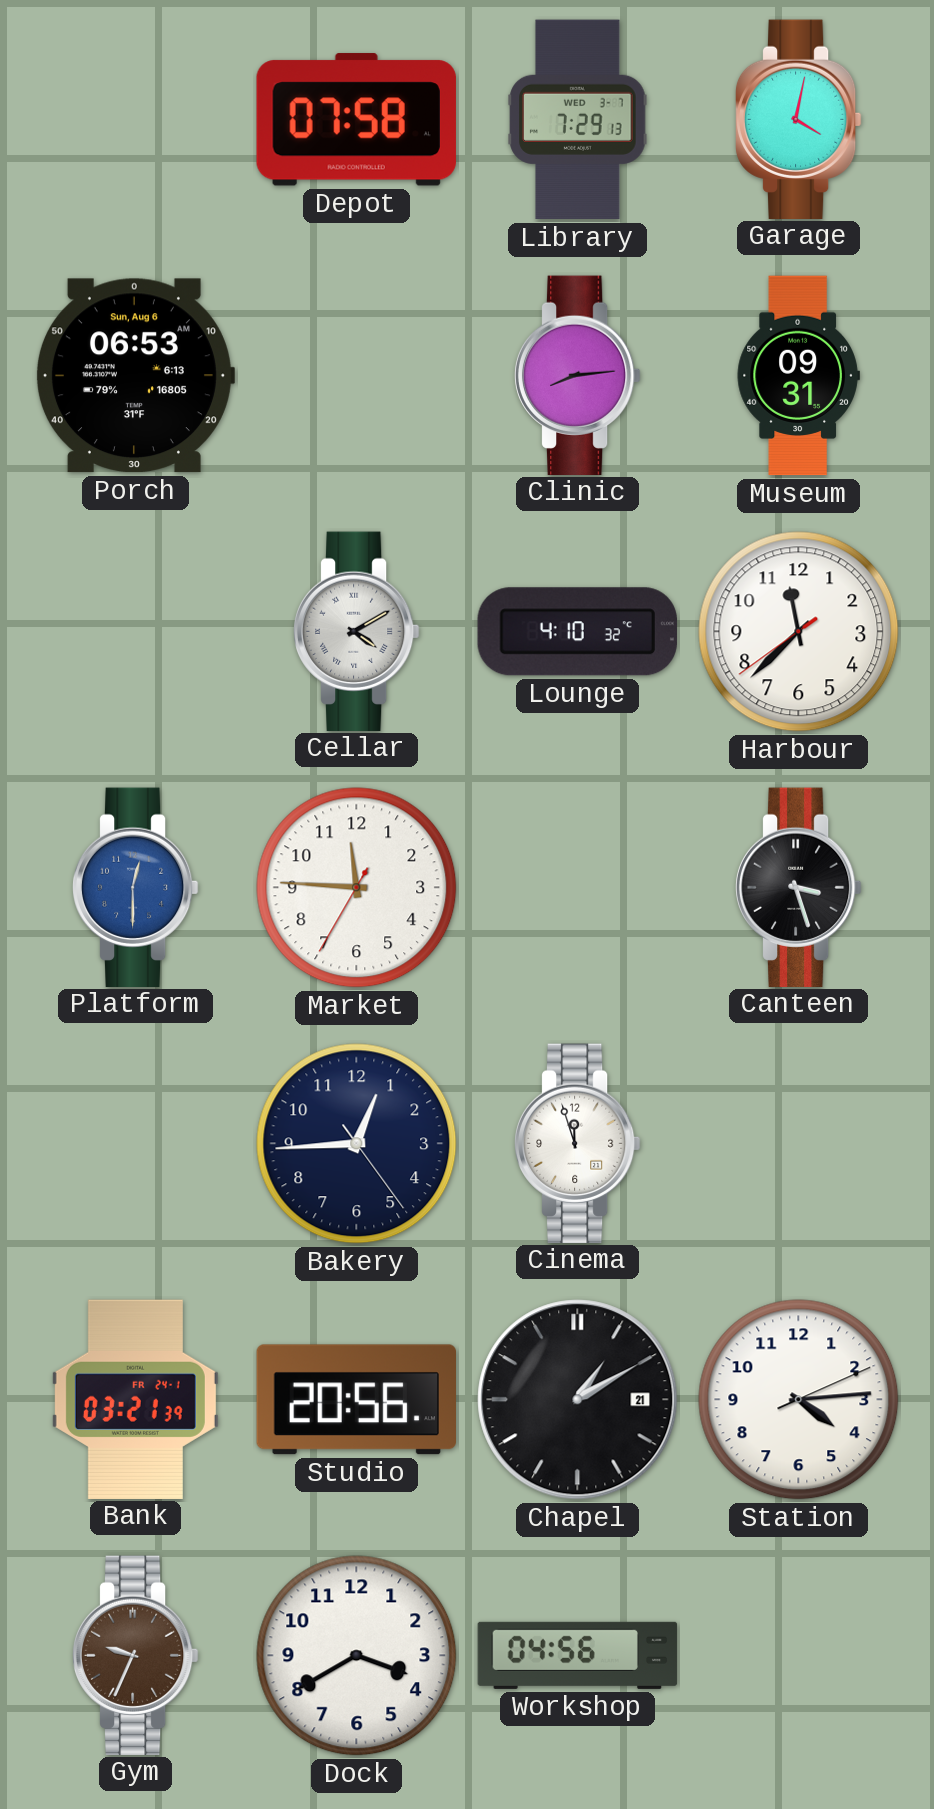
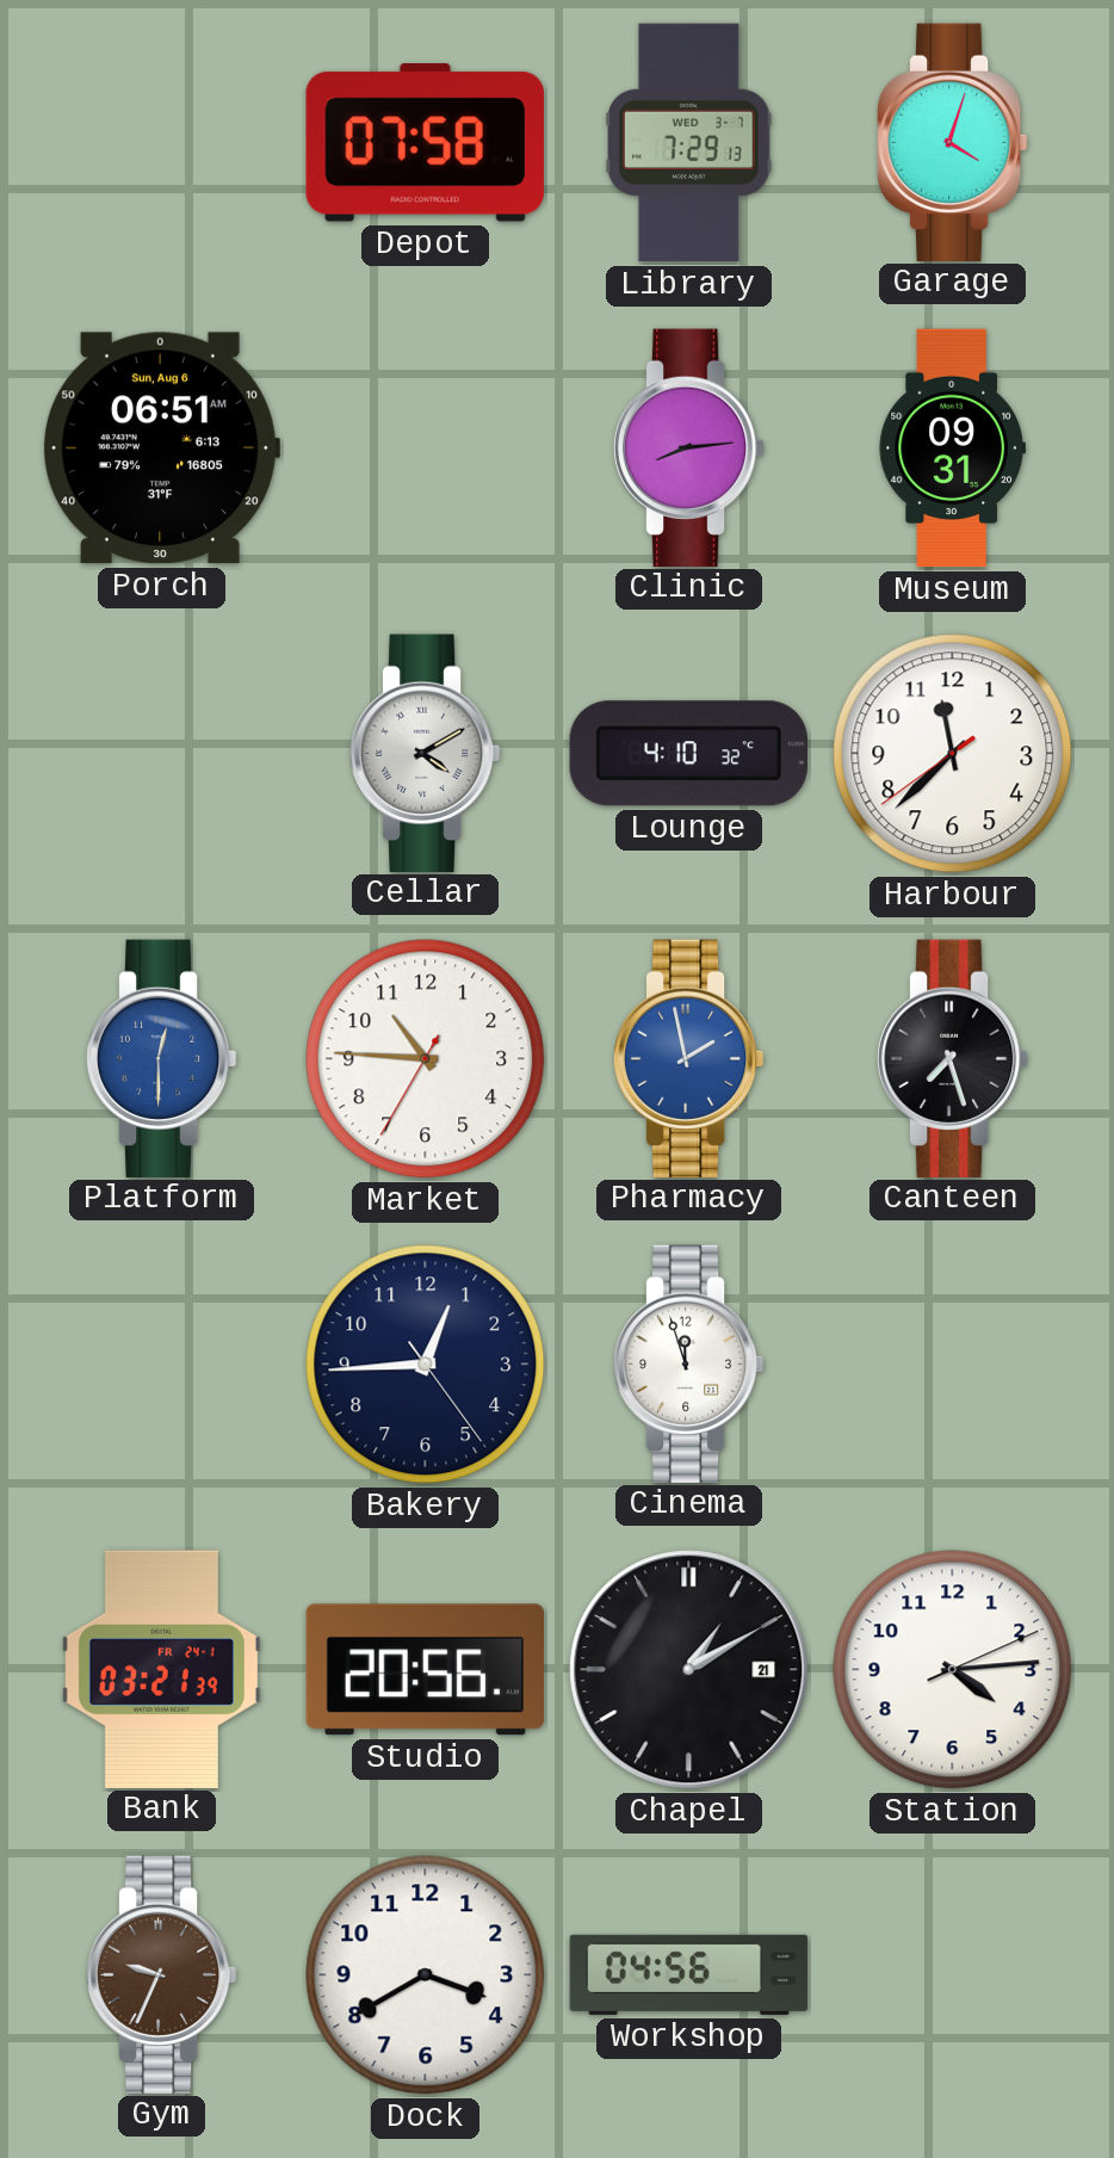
Garage: 4:02 -> 4:03
Porch: 06:53 -> 06:51
Market: 11:45 -> 10:45
Pharmacy: none -> 1:58
Canteen: 3:27 -> 7:27
